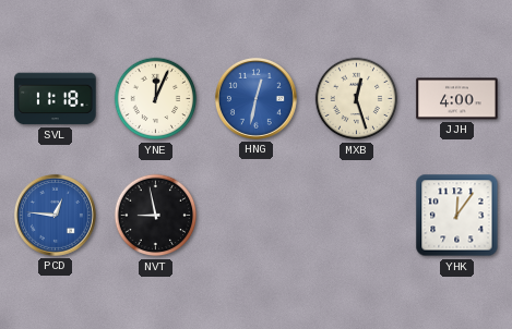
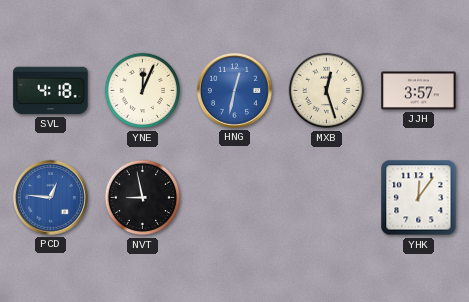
SVL: 11:18 -> 4:18
JJH: 4:00 -> 3:57
